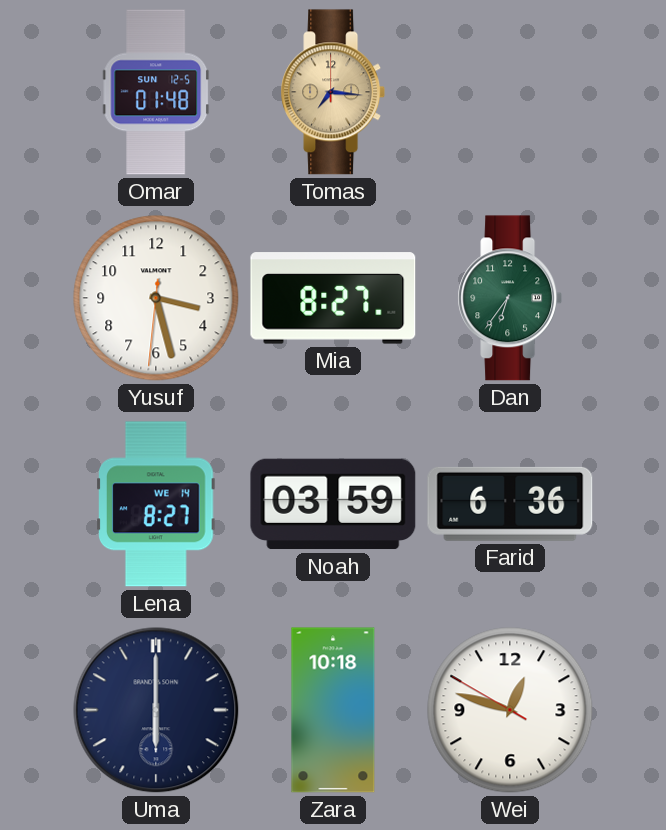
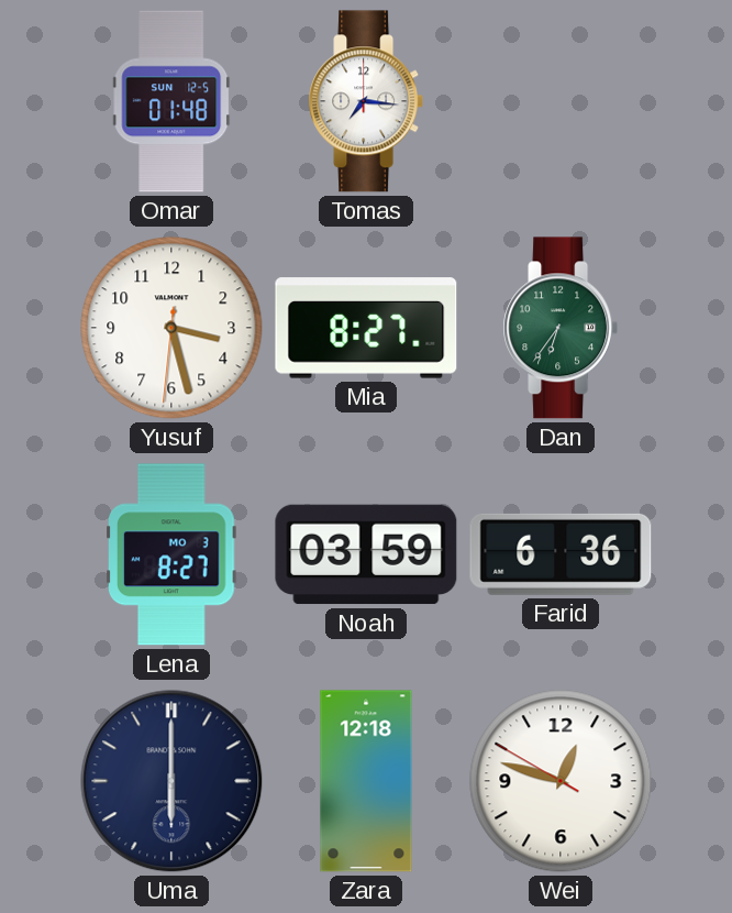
Tomas dial: champagne -> white
Lena date: WE 14 -> MO 3
Zara: 10:18 -> 12:18
